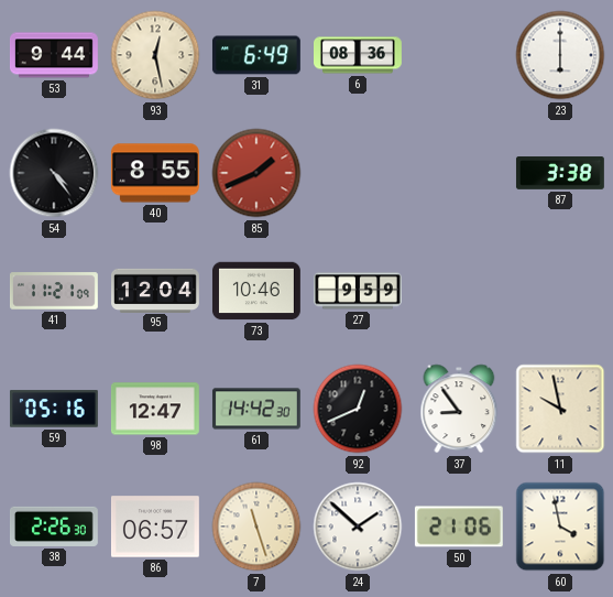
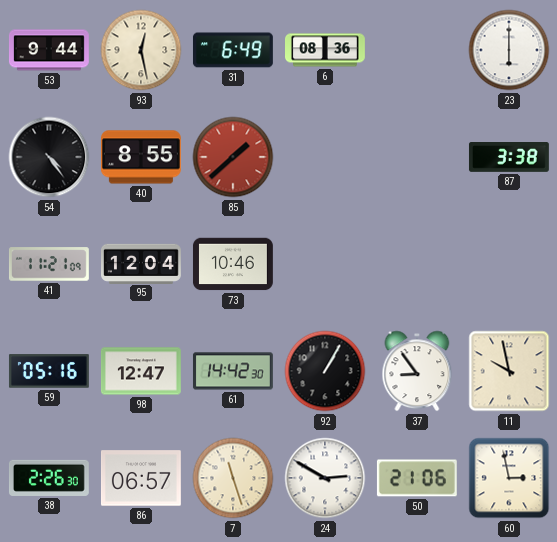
85: 1:41 -> 1:38
27: 9:59 -> none
92: 12:41 -> 1:05
24: 1:52 -> 2:50
60: 3:58 -> 2:58
